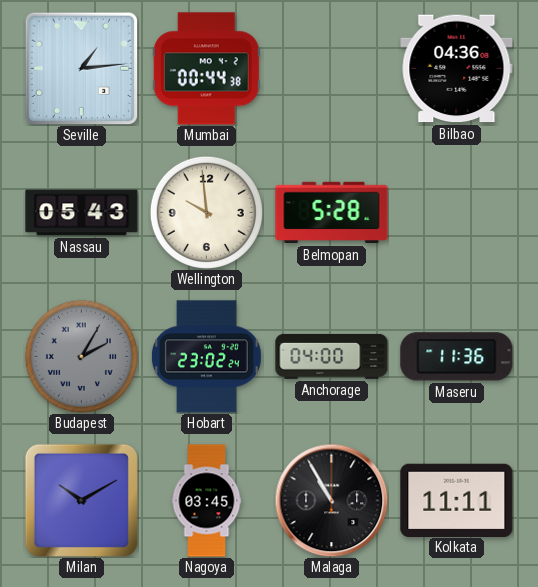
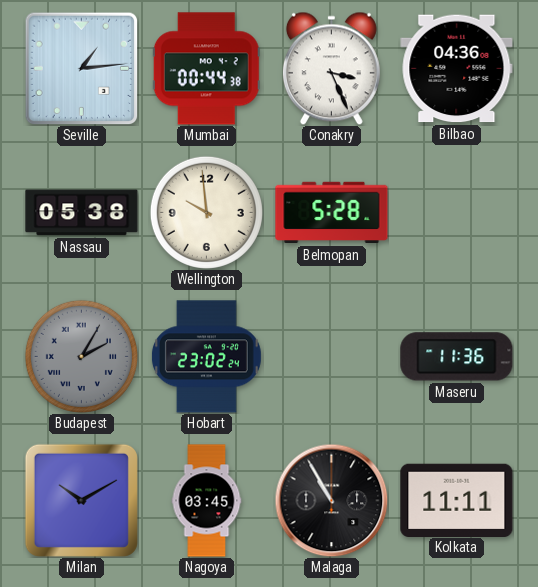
Conakry: none -> 3:26
Nassau: 05:43 -> 05:38
Anchorage: 04:00 -> none
